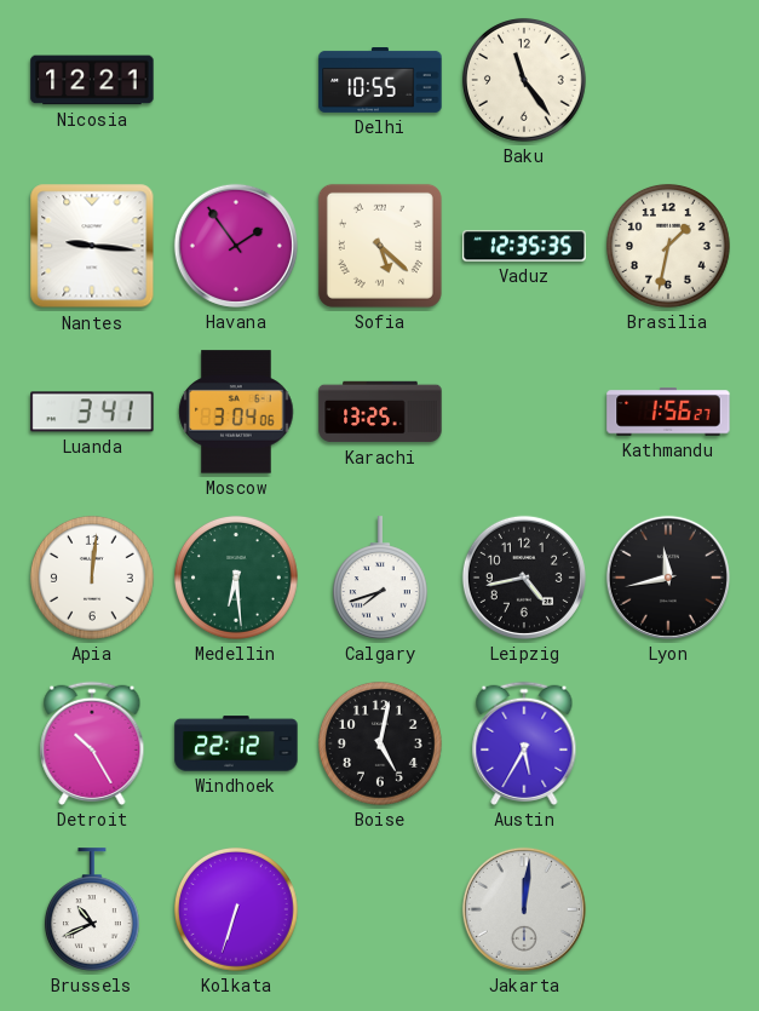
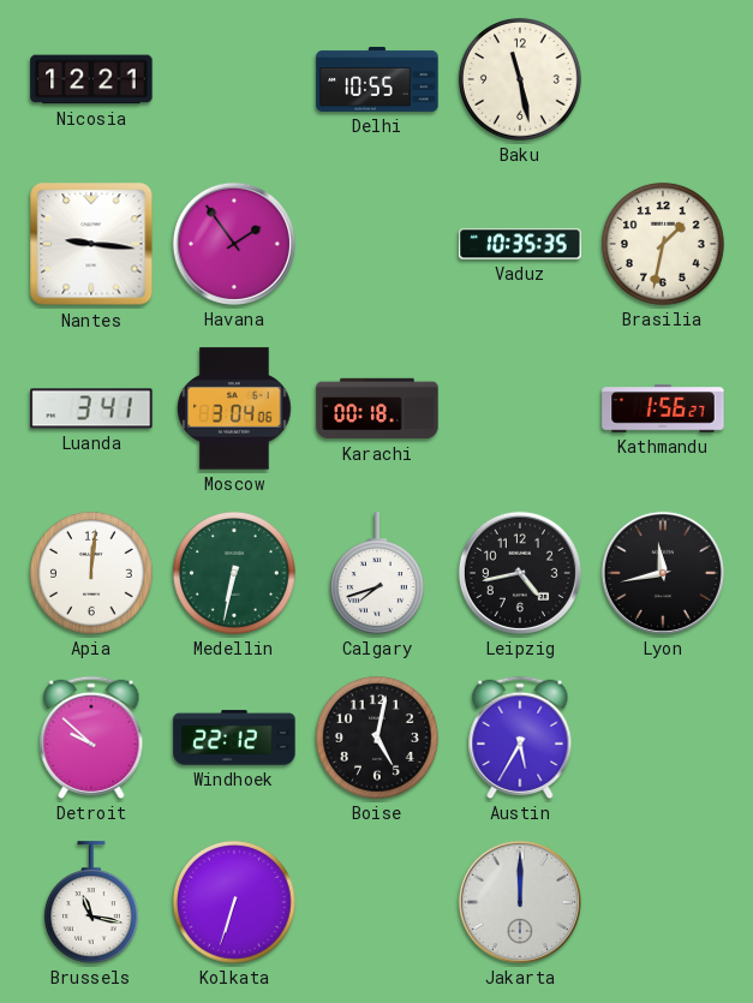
Baku: 11:24 -> 11:28
Sofia: 5:22 -> none
Vaduz: 12:35 -> 10:35
Karachi: 13:25 -> 00:18
Medellin: 6:29 -> 6:32
Detroit: 10:25 -> 9:52
Brussels: 10:41 -> 11:17
Jakarta: 12:01 -> 12:00
